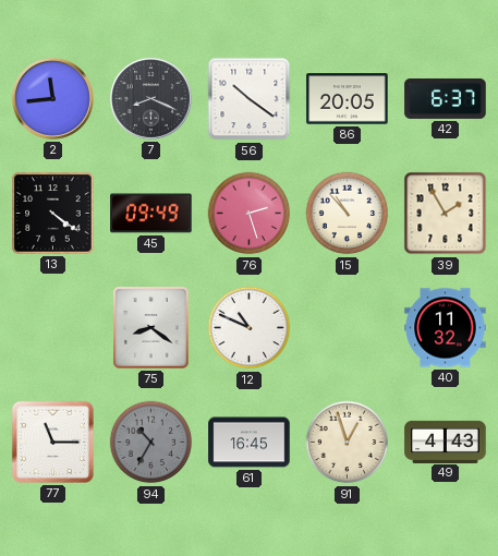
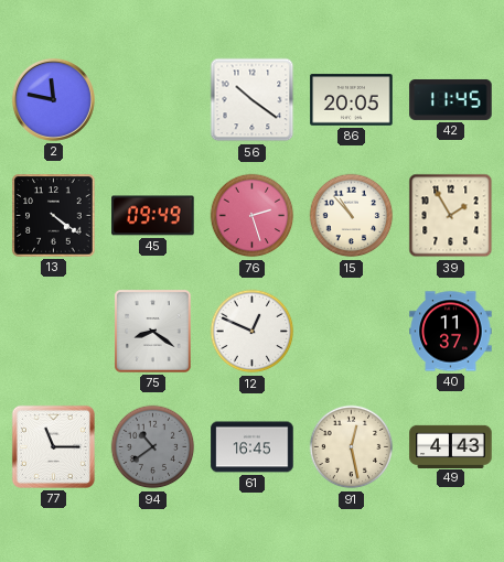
2: 11:44 -> 11:47
7: 8:19 -> none
42: 6:37 -> 11:45
12: 10:49 -> 12:49
40: 11:32 -> 11:37
94: 10:35 -> 10:39
91: 12:57 -> 12:28
